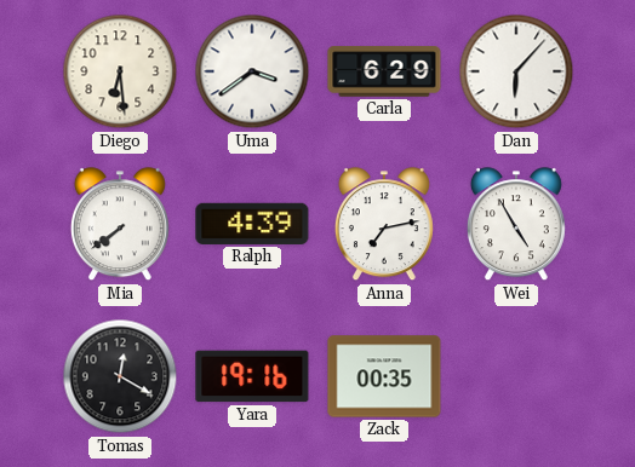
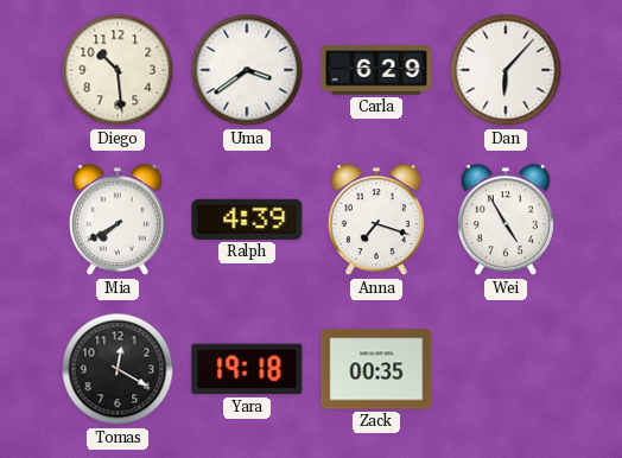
Diego: 6:29 -> 10:29
Mia: 7:39 -> 7:40
Anna: 7:13 -> 7:18
Yara: 19:16 -> 19:18
